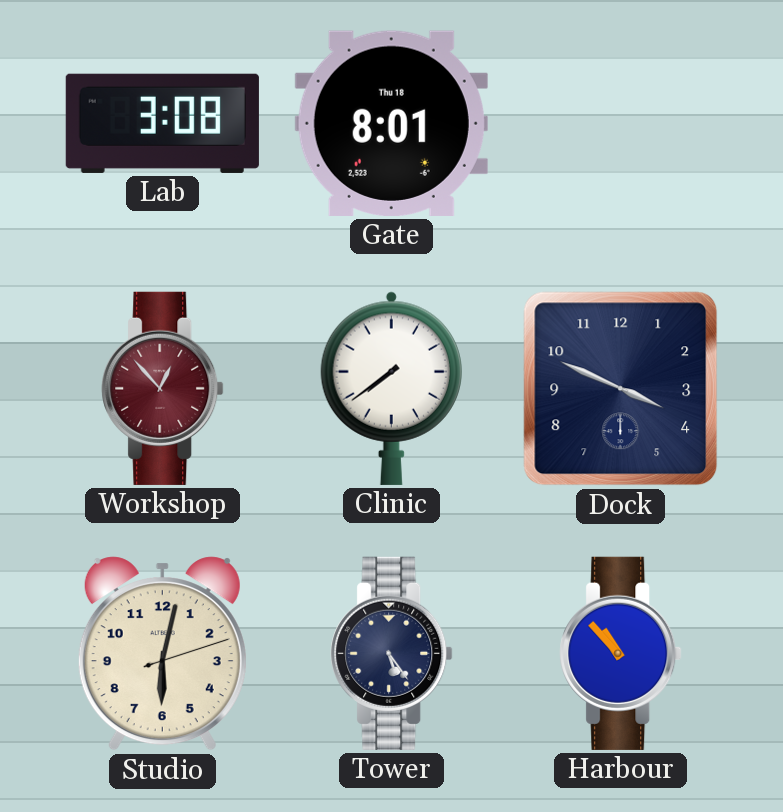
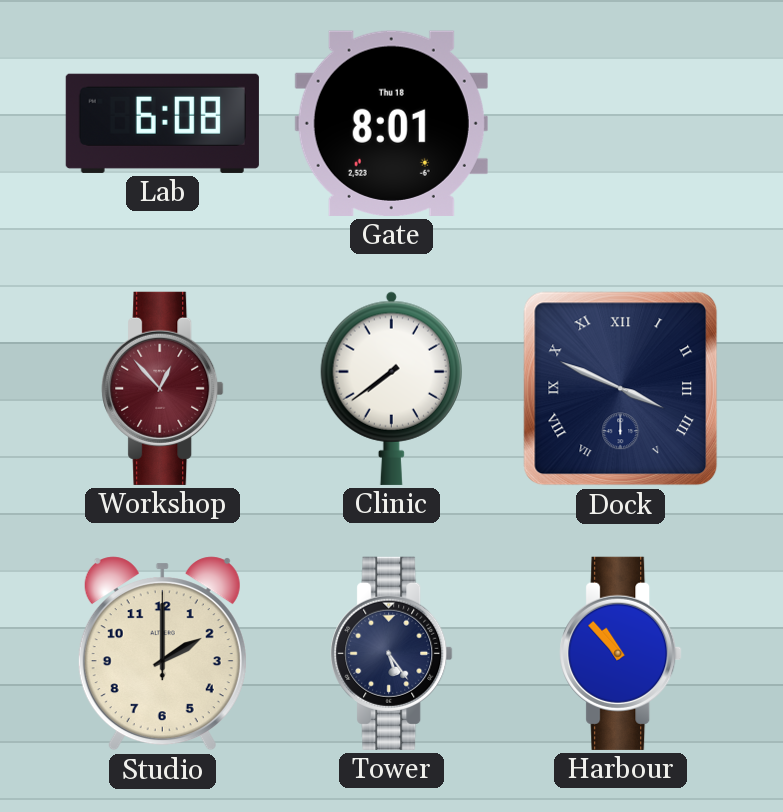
Lab: 3:08 -> 6:08
Dock numerals: Arabic -> Roman
Studio: 6:02 -> 2:00
